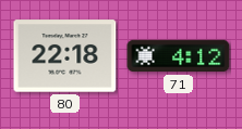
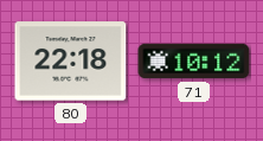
71: 4:12 -> 10:12
